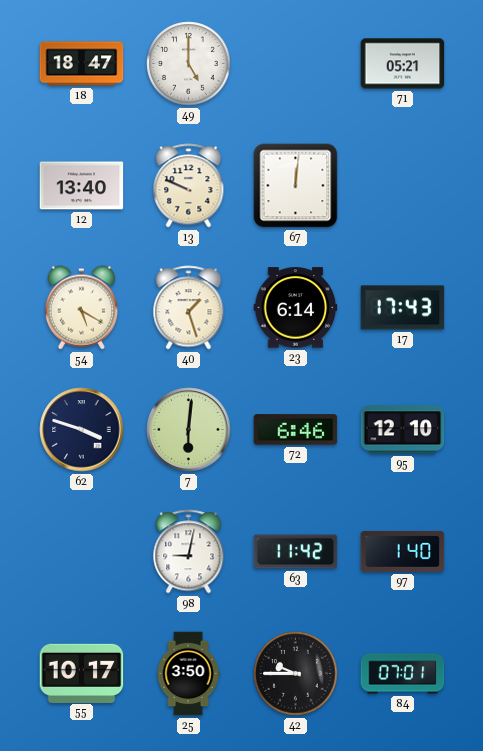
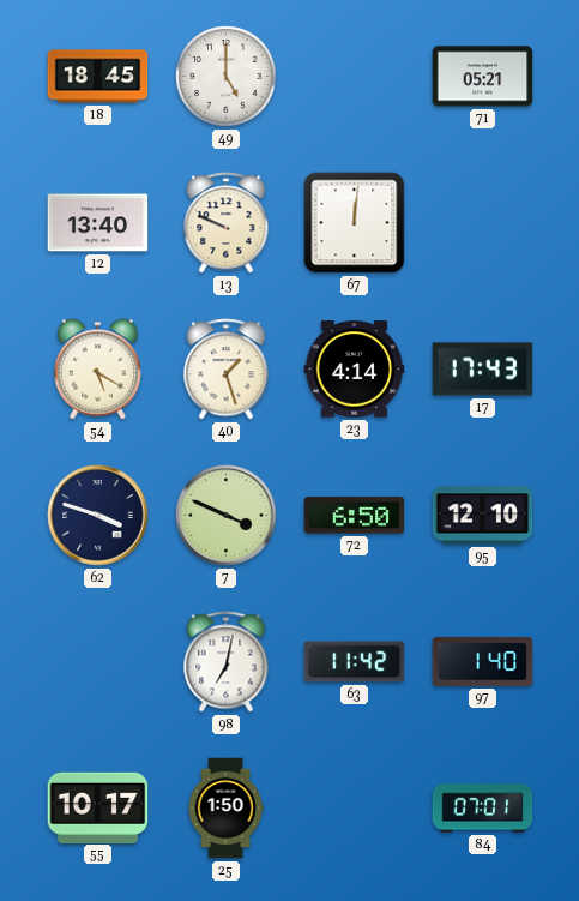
18: 18:47 -> 18:45
23: 6:14 -> 4:14
7: 6:01 -> 3:49
72: 6:46 -> 6:50
98: 9:02 -> 7:02
25: 3:50 -> 1:50
42: 9:45 -> none
